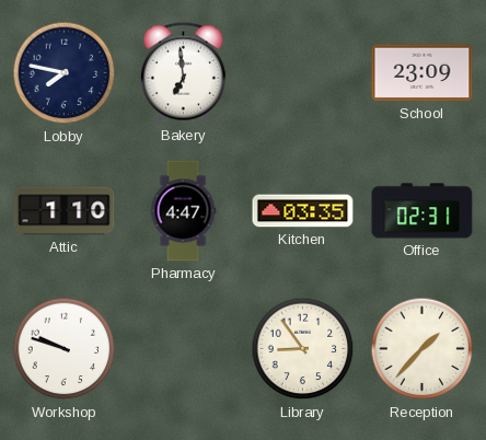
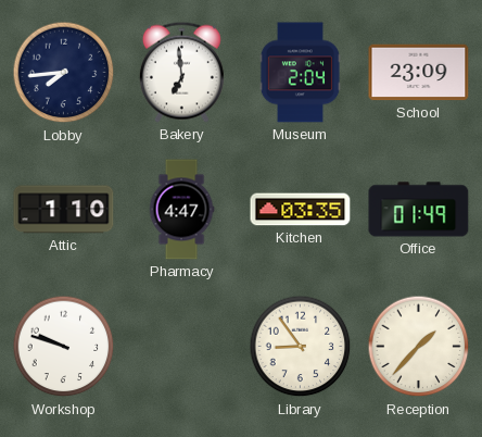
Lobby: 7:47 -> 7:44
Museum: none -> 2:04
Office: 02:31 -> 01:49
